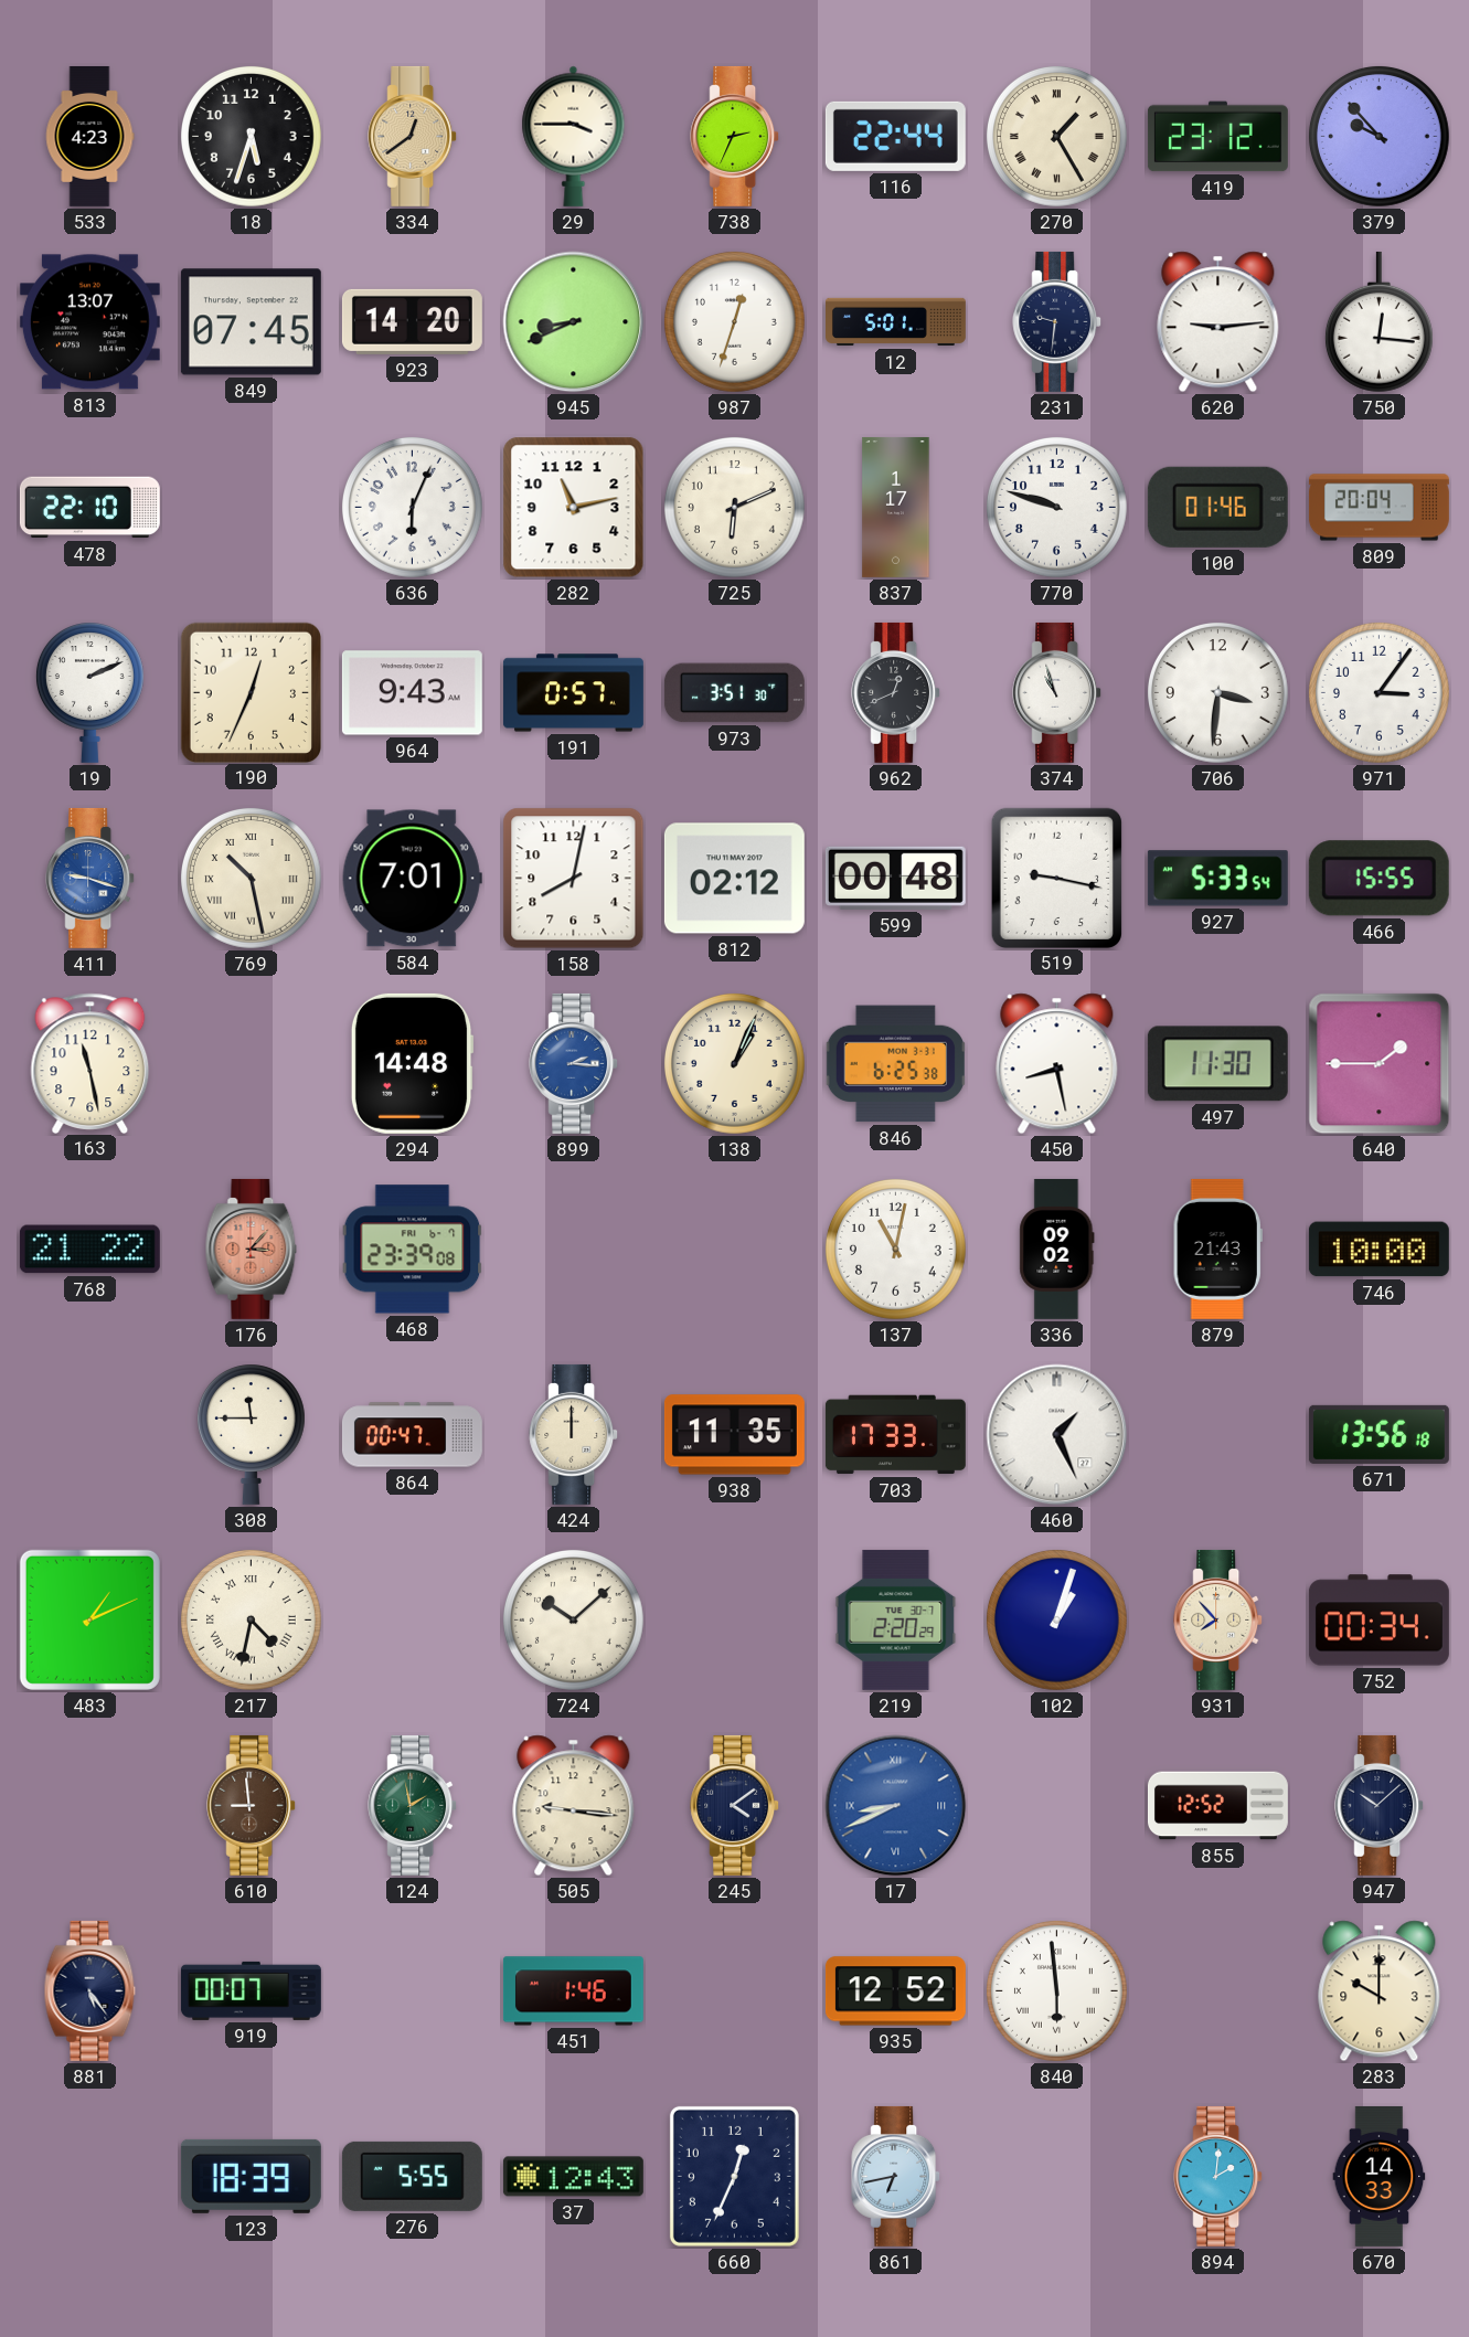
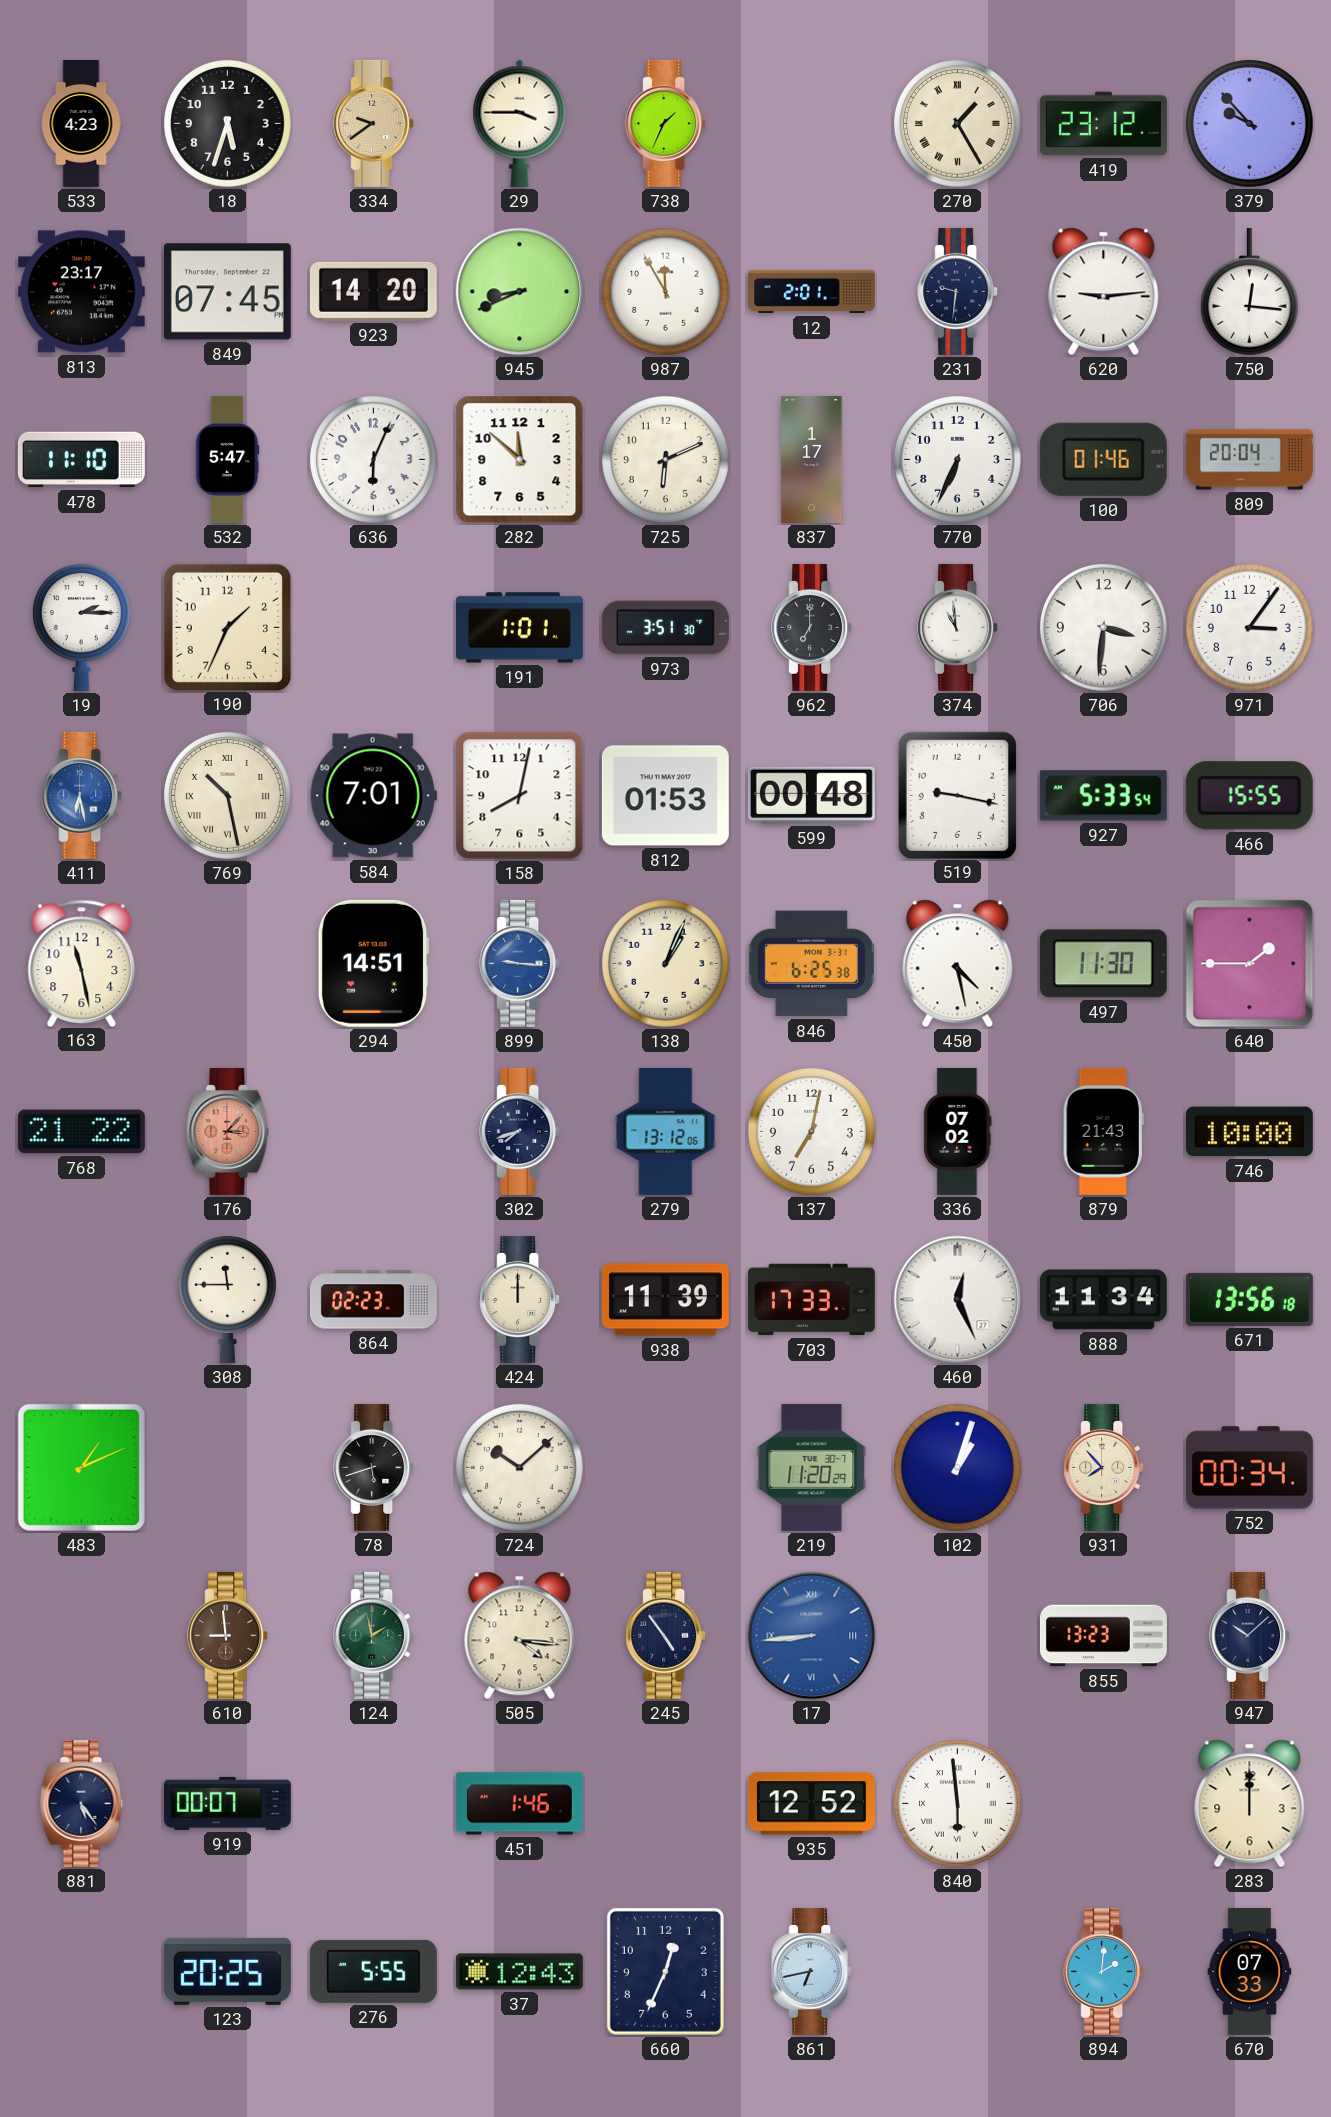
334: 12:39 -> 9:39
738: 2:34 -> 1:34
116: 22:44 -> none
813: 13:07 -> 23:17
987: 12:33 -> 11:55
12: 5:01 -> 2:01
478: 22:10 -> 11:10
532: none -> 5:47
282: 11:13 -> 11:52
770: 9:48 -> 6:34
19: 2:11 -> 2:15
190: 12:34 -> 1:34
964: 9:43 -> none
191: 0:57 -> 1:01
962: 12:41 -> 7:00
374: 10:57 -> 10:59
411: 9:18 -> 6:28
812: 02:12 -> 01:53
294: 14:48 -> 14:51
899: 2:16 -> 9:16
450: 8:28 -> 4:28
468: 23:39 -> none
302: none -> 7:42
279: none -> 13:12
137: 11:02 -> 7:02
336: 09:02 -> 07:02
864: 00:47 -> 02:23
938: 11:35 -> 11:39
460: 1:26 -> 12:26
888: none -> 11:34
217: 4:32 -> none
78: none -> 5:42
219: 2:20 -> 11:20
505: 9:16 -> 4:16
245: 4:09 -> 4:54
17: 8:41 -> 8:44
855: 12:52 -> 13:23
283: 10:00 -> 12:00
123: 18:39 -> 20:25
670: 14:33 -> 07:33
